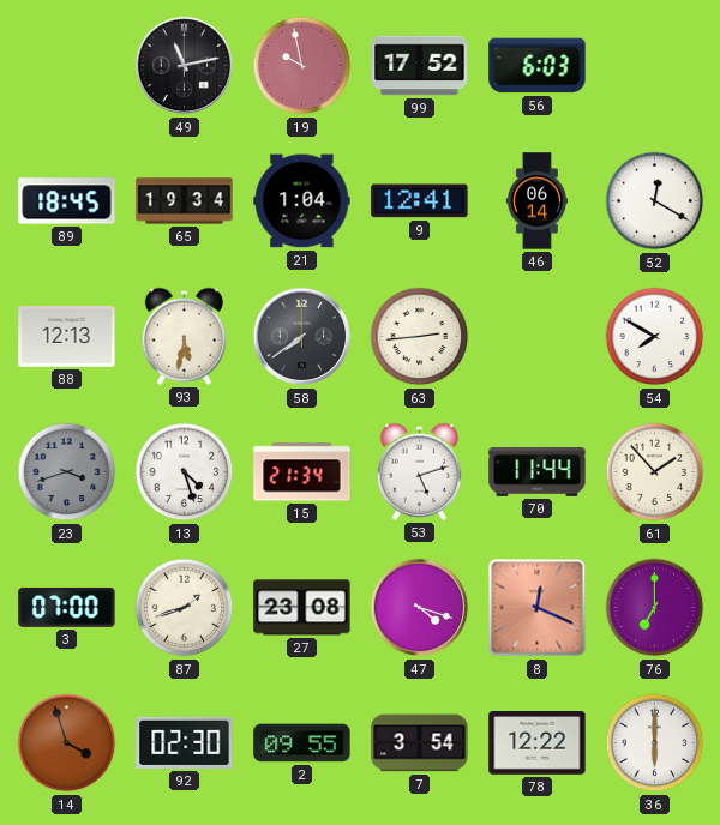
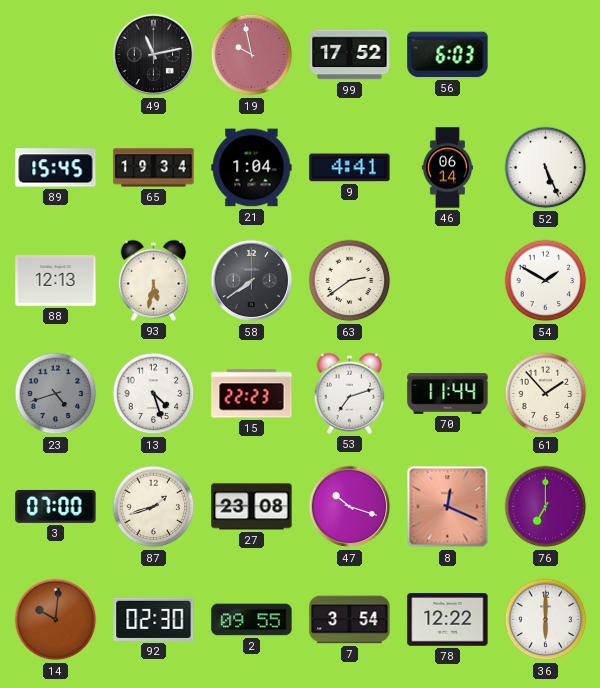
89: 18:45 -> 15:45
9: 12:41 -> 4:41
52: 12:20 -> 5:26
63: 2:44 -> 2:39
54: 7:50 -> 1:50
23: 3:42 -> 4:42
15: 21:34 -> 22:23
53: 5:12 -> 7:12
47: 4:18 -> 10:18
14: 3:57 -> 10:01
